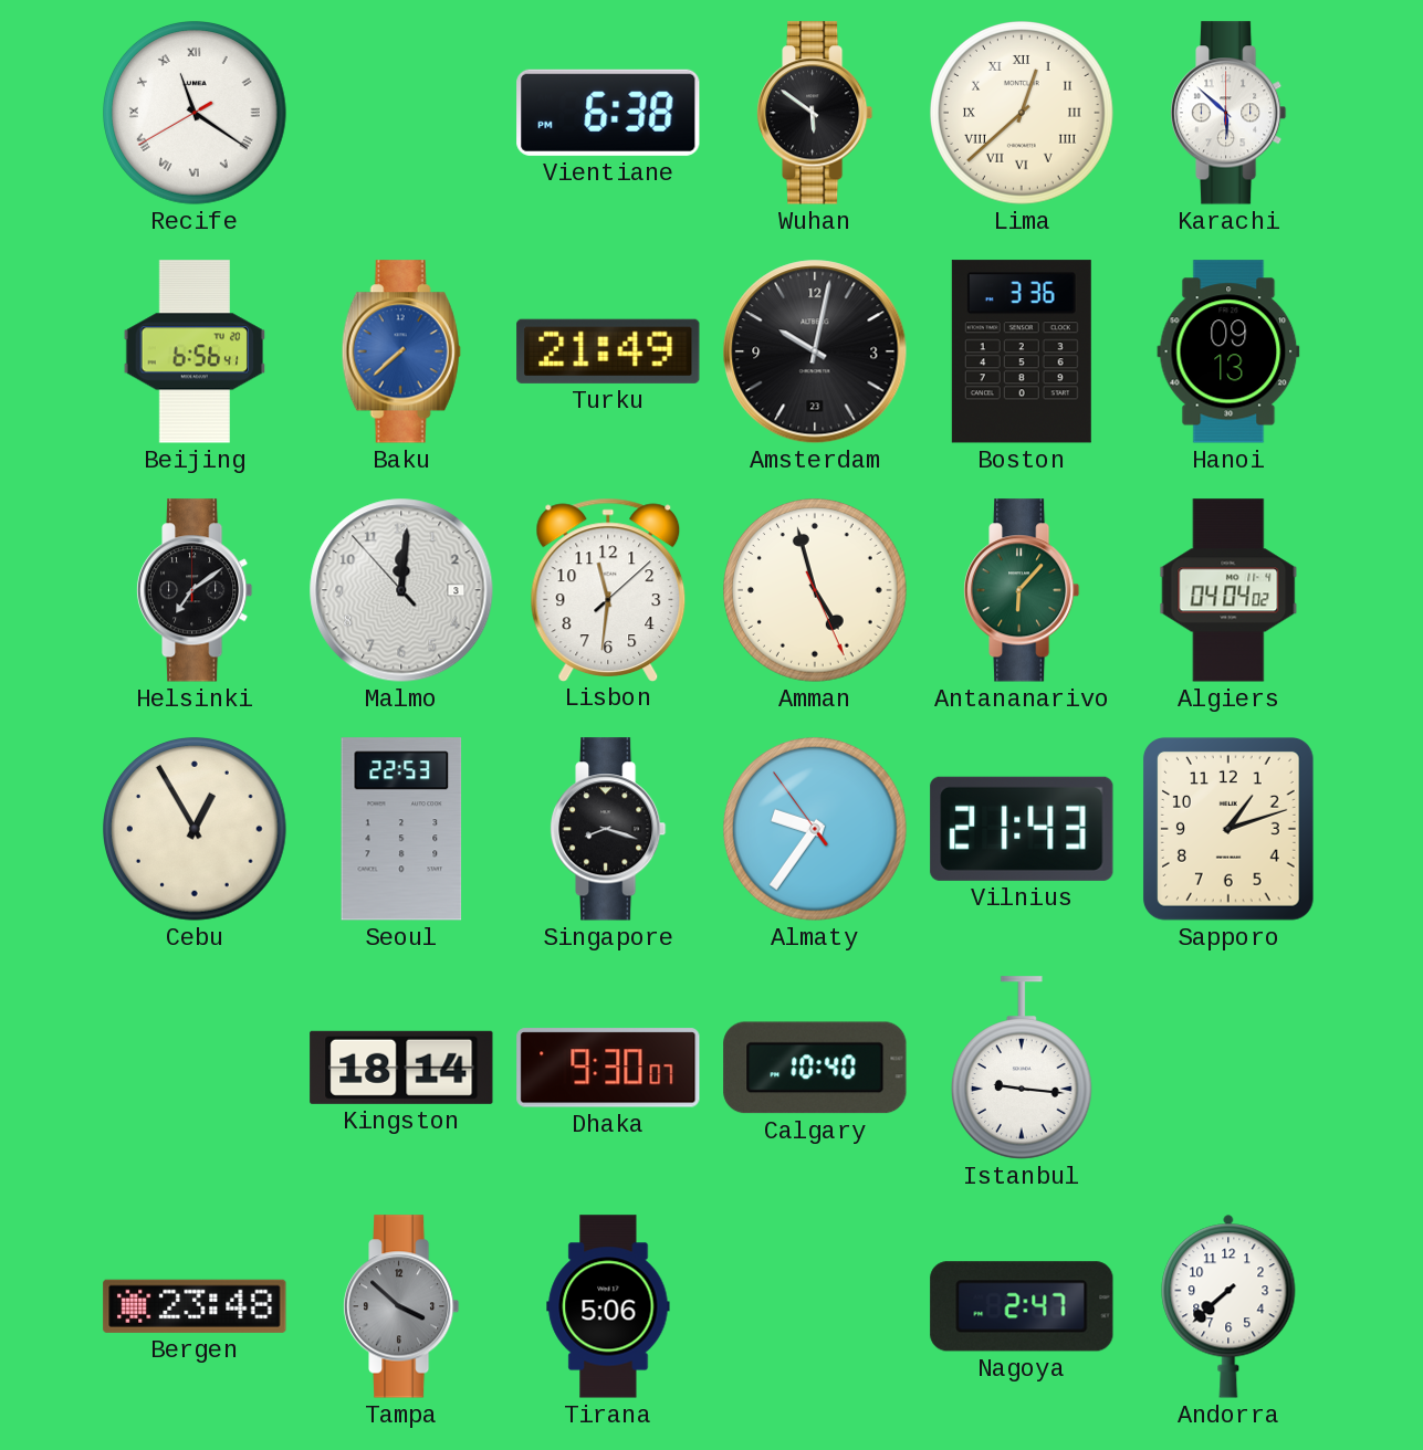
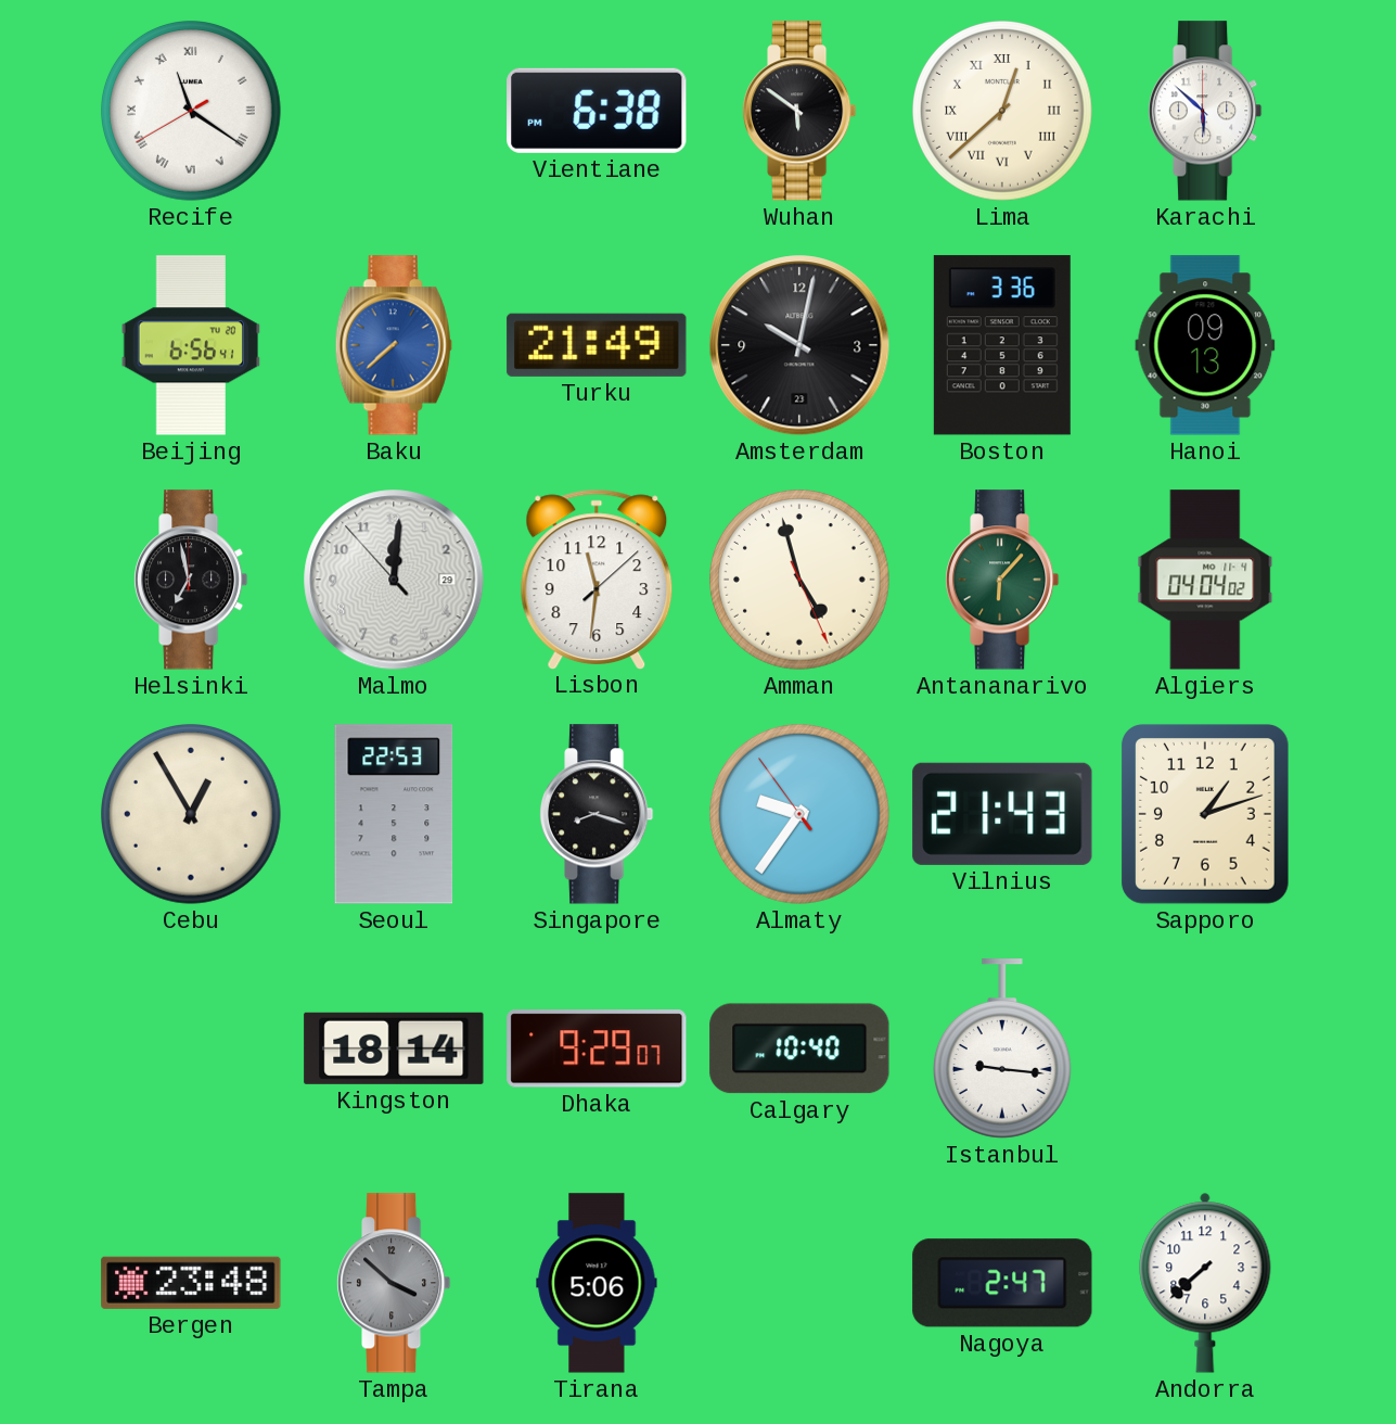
Helsinki: 7:09 -> 6:58
Malmo date: 3 -> 29
Dhaka: 9:30 -> 9:29
